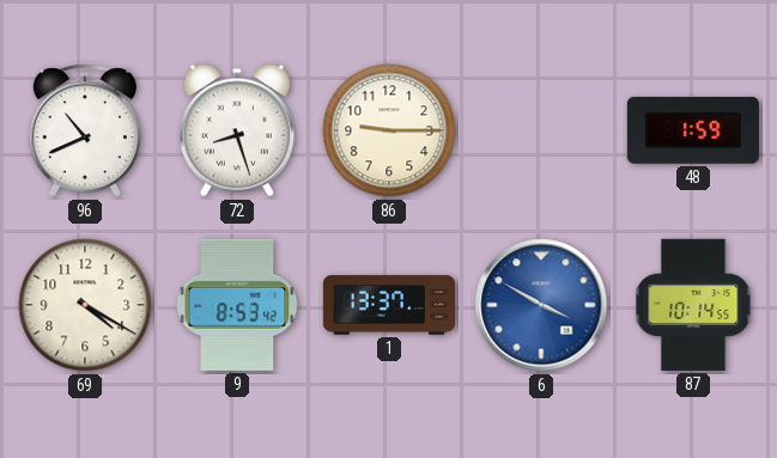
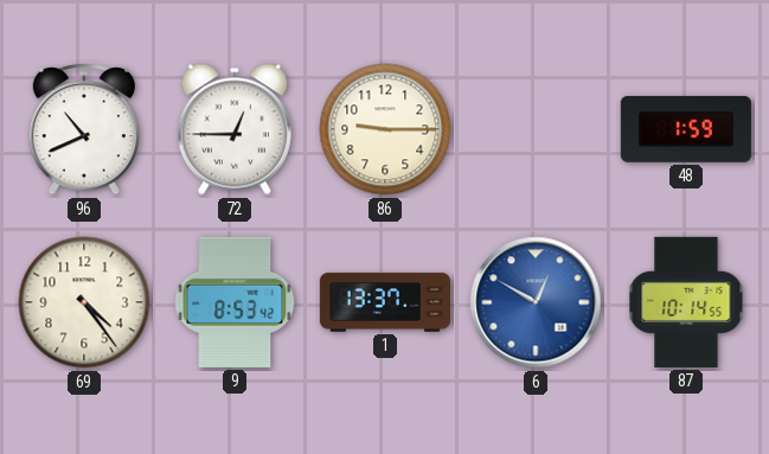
72: 8:27 -> 12:45
69: 4:20 -> 4:24
6: 3:50 -> 12:50
